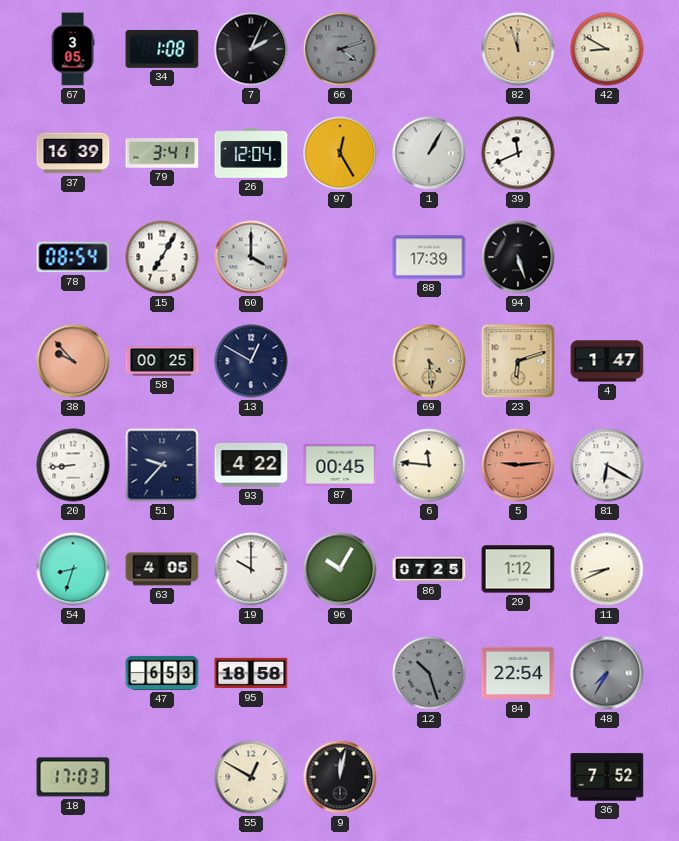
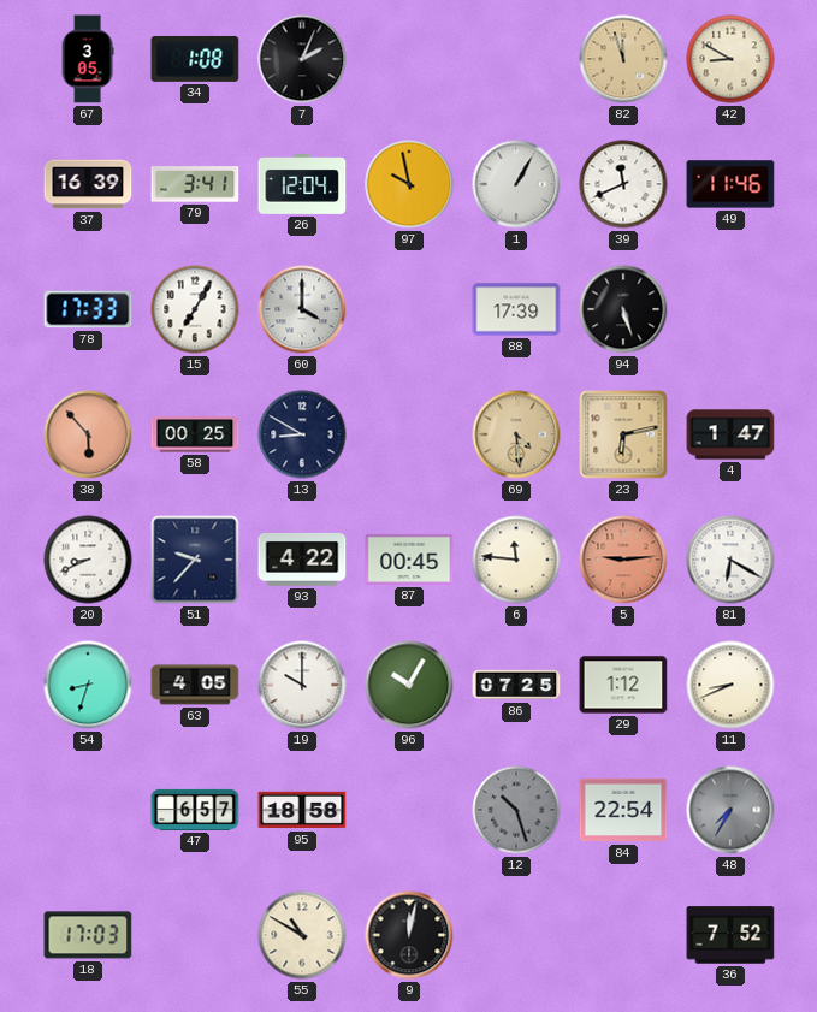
66: 4:12 -> none
97: 12:25 -> 9:58
49: none -> 11:46
78: 08:54 -> 17:33
38: 9:53 -> 5:53
13: 12:50 -> 8:50
23: 6:12 -> 6:13
20: 8:44 -> 8:41
47: 6:53 -> 6:57
55: 12:50 -> 10:50
